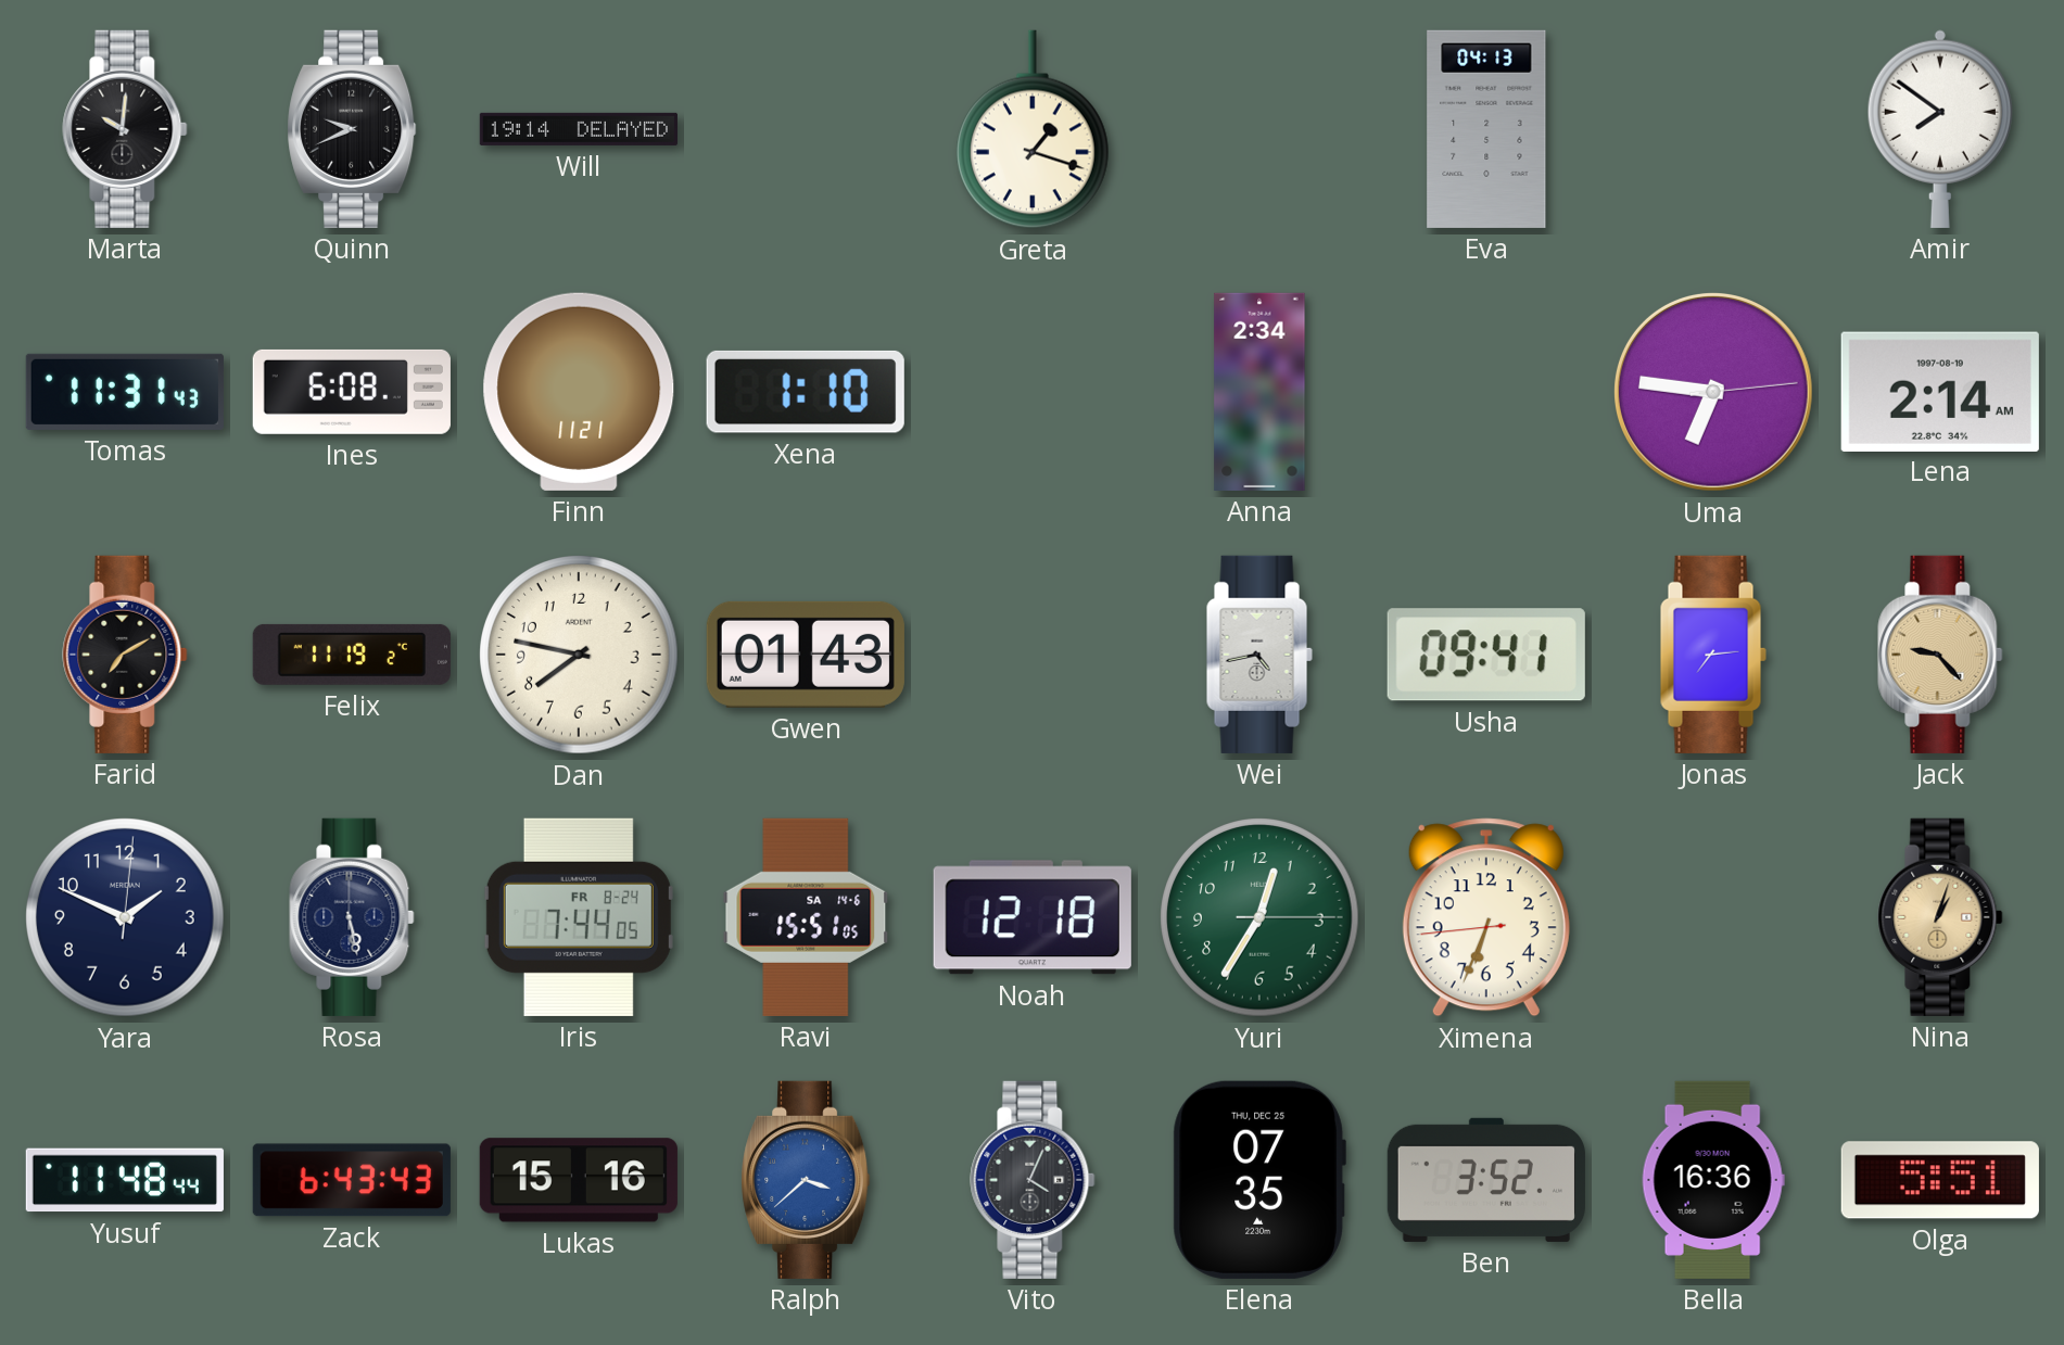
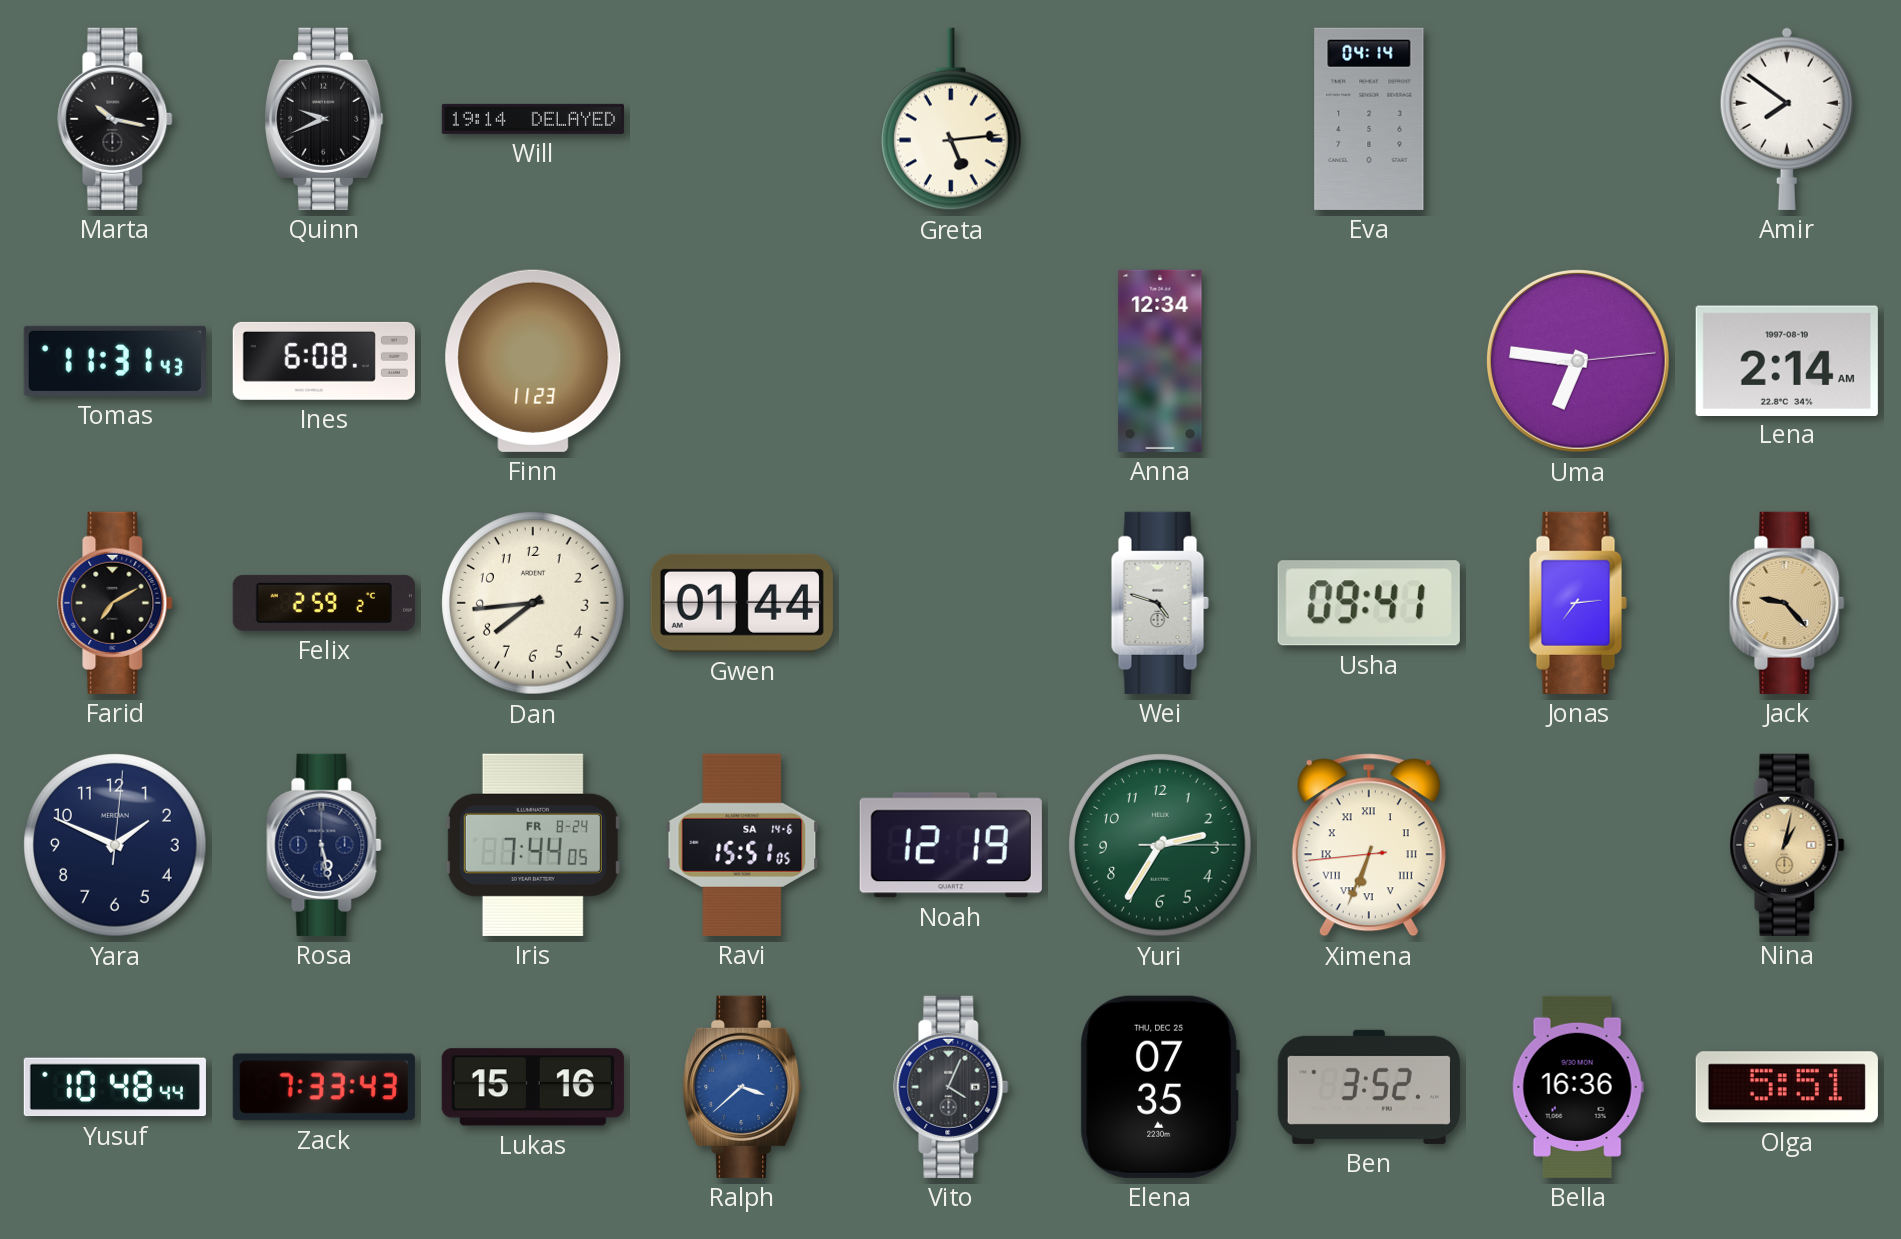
Marta: 10:01 -> 10:17
Greta: 1:18 -> 5:14
Eva: 04:13 -> 04:14
Finn: 11:21 -> 11:23
Xena: 1:10 -> none
Anna: 2:34 -> 12:34
Felix: 11:19 -> 2:59
Dan: 7:47 -> 7:44
Gwen: 01:43 -> 01:44
Wei: 4:43 -> 4:48
Noah: 12:18 -> 12:19
Yuri: 12:35 -> 2:35
Ximena numerals: Arabic -> Roman
Nina: 1:03 -> 1:02
Yusuf: 11:48 -> 10:48
Zack: 6:43 -> 7:33
